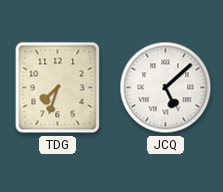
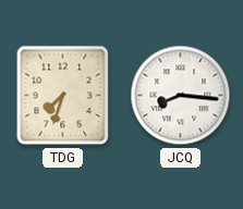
JCQ: 5:08 -> 8:16
